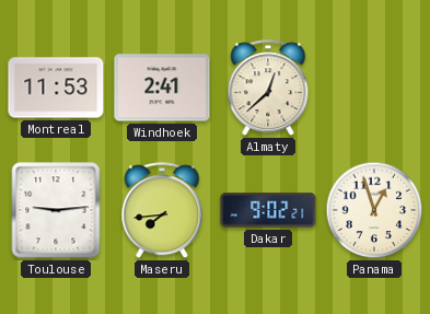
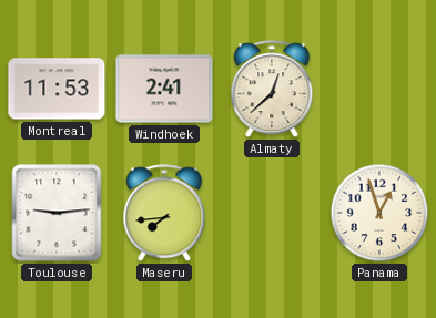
Dakar: 9:02 -> none
